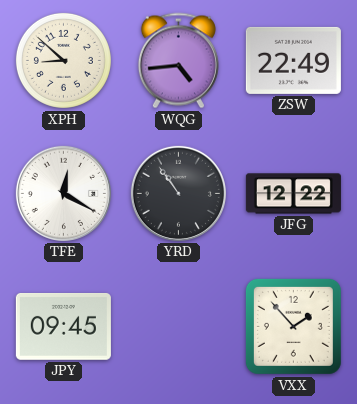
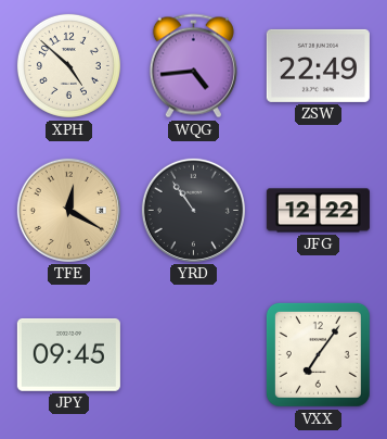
XPH: 8:52 -> 4:52
TFE dial: white -> champagne
VXX: 1:53 -> 7:06
